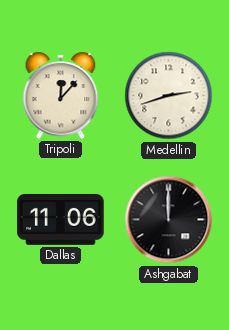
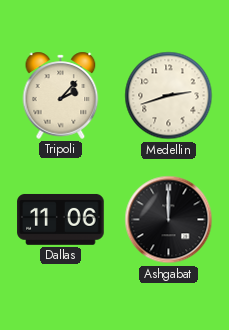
Tripoli: 12:07 -> 2:07
